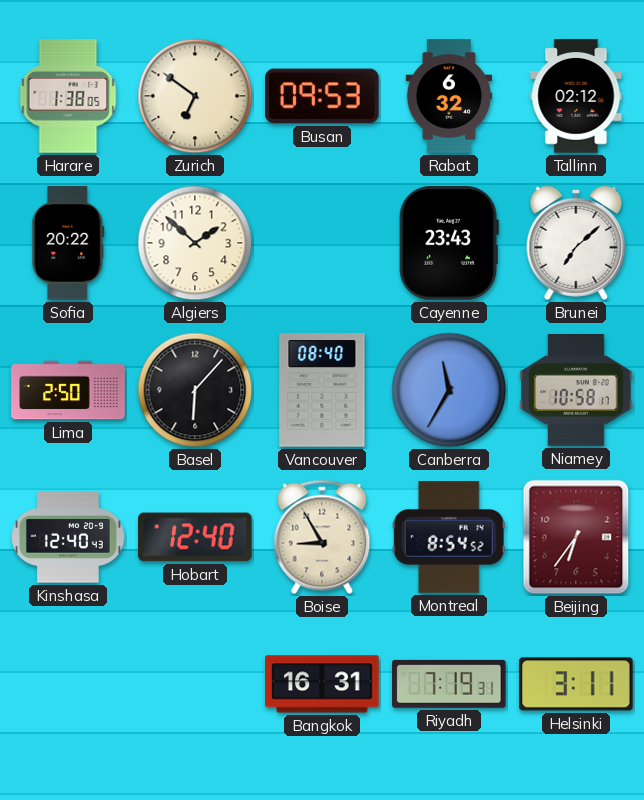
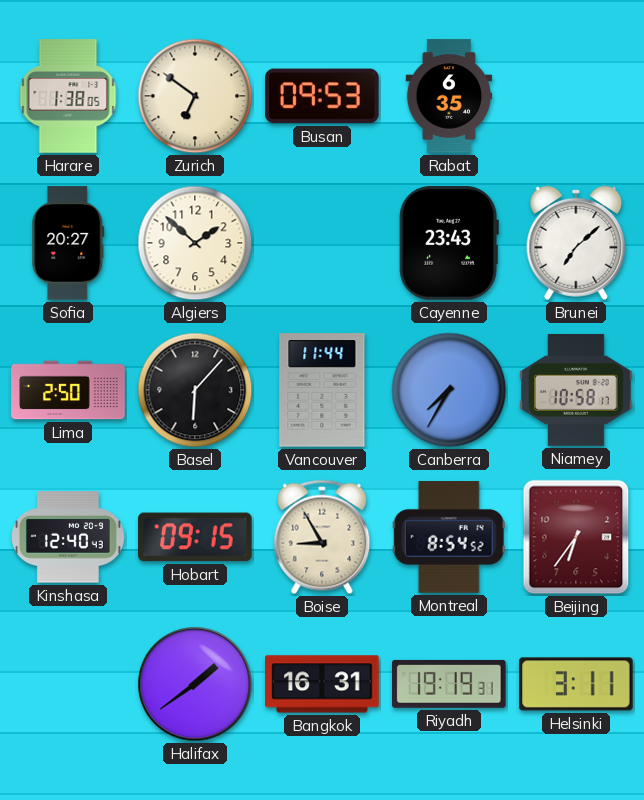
Rabat: 6:32 -> 6:35
Tallinn: 02:12 -> none
Sofia: 20:22 -> 20:27
Vancouver: 08:40 -> 11:44
Canberra: 11:35 -> 7:35
Hobart: 12:40 -> 09:15
Halifax: none -> 1:39
Riyadh: 7:19 -> 19:19
